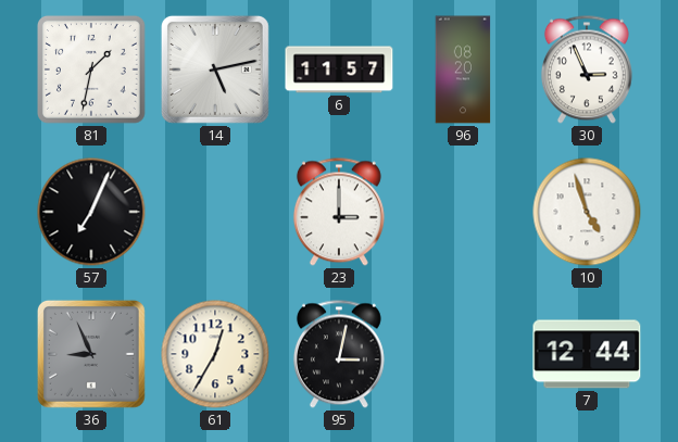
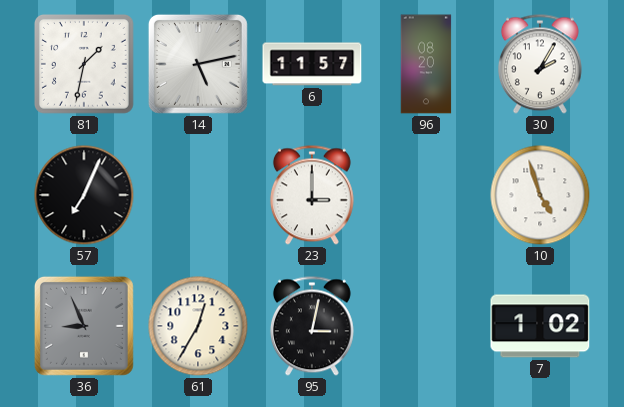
30: 2:56 -> 2:05
7: 12:44 -> 1:02
